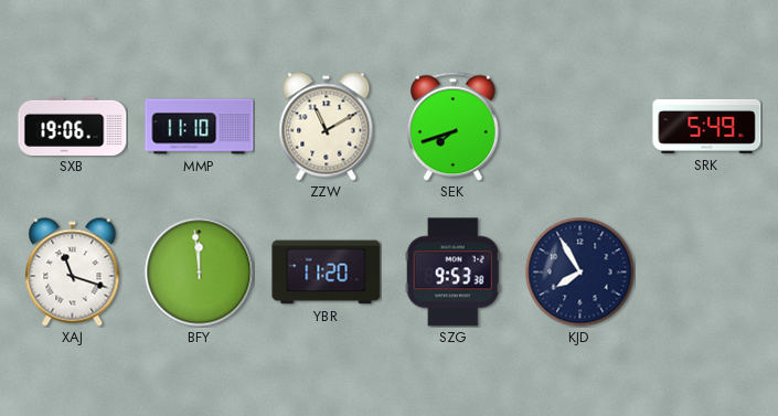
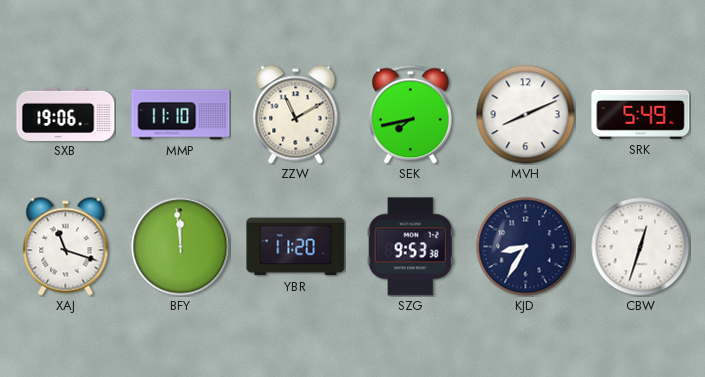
SEK: 7:42 -> 7:43
MVH: none -> 8:11
KJD: 7:55 -> 8:35
CBW: none -> 12:33
